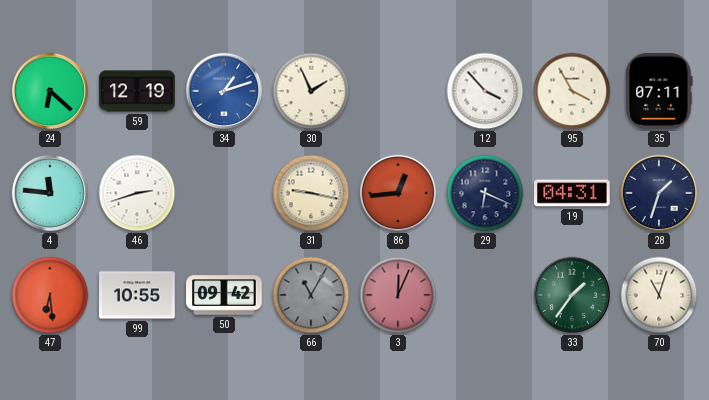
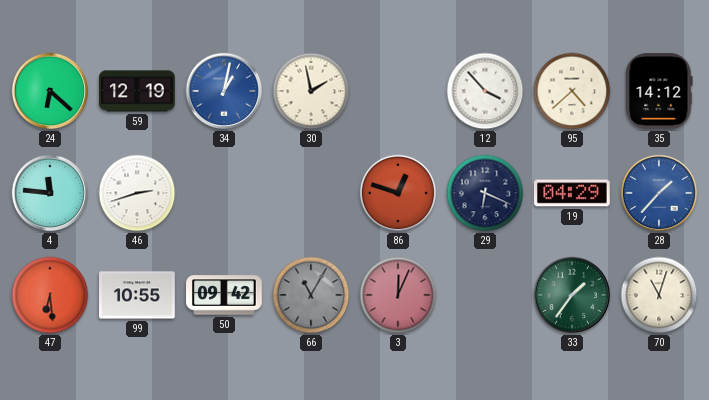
34: 1:12 -> 1:02
30: 1:56 -> 1:58
95: 3:55 -> 4:38
35: 07:11 -> 14:12
31: 9:17 -> none
86: 12:44 -> 12:48
19: 04:31 -> 04:29
28: 1:33 -> 1:37
28 dial: navy -> blue
